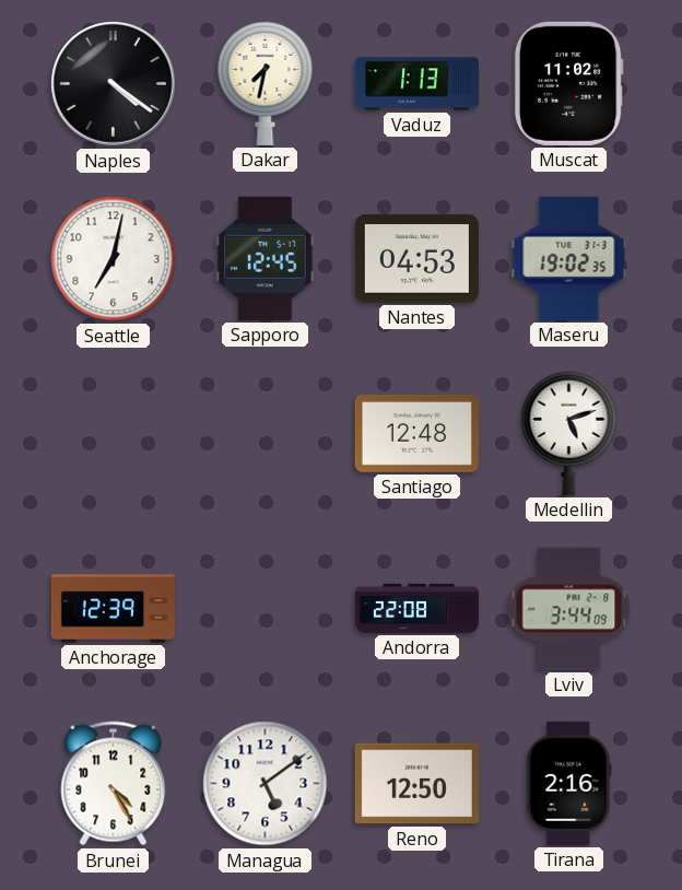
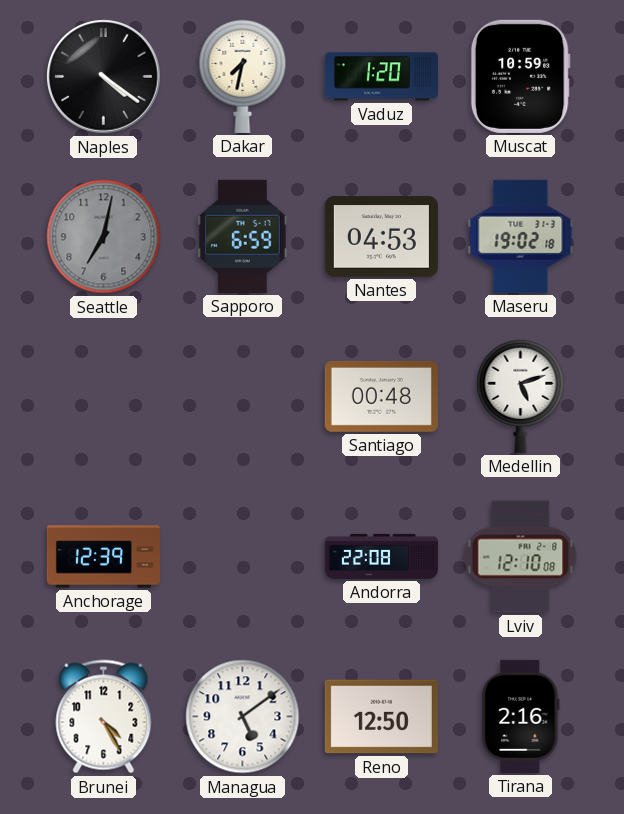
Vaduz: 1:13 -> 1:20
Muscat: 11:02 -> 10:59
Seattle dial: white -> grey
Sapporo: 12:45 -> 6:59
Maseru: 19:02:35 -> 19:02:18
Santiago: 12:48 -> 00:48
Lviv: 3:44 -> 12:10
